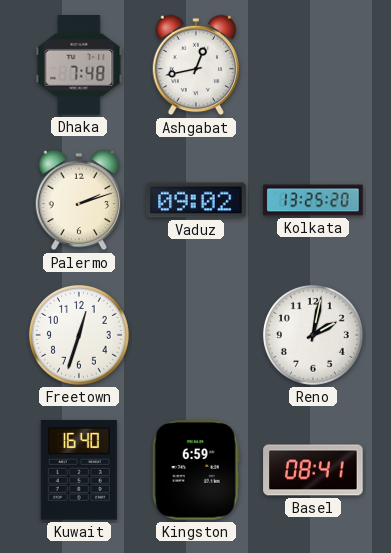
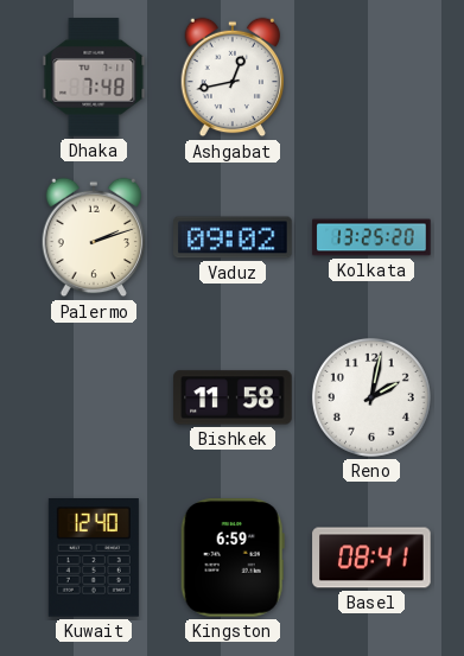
Freetown: 12:33 -> none
Bishkek: none -> 11:58
Kuwait: 16:40 -> 12:40
